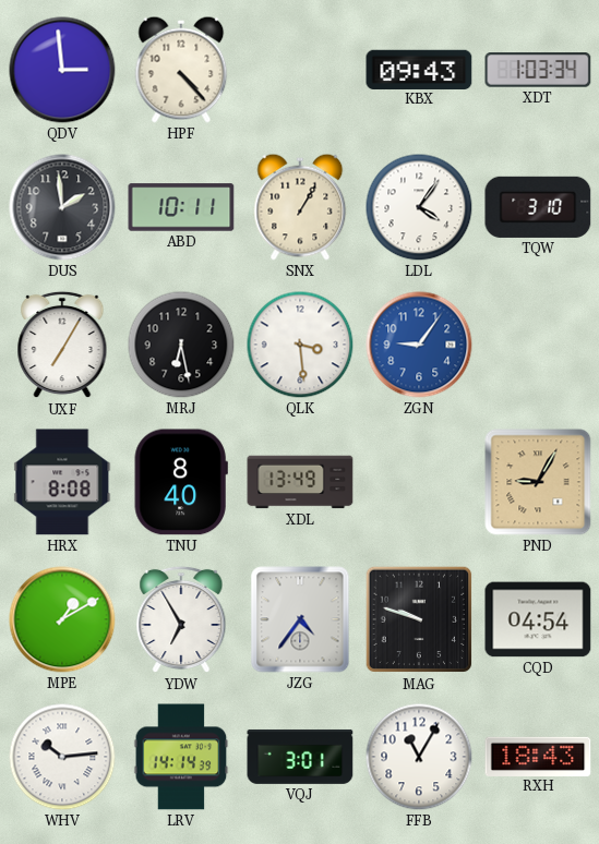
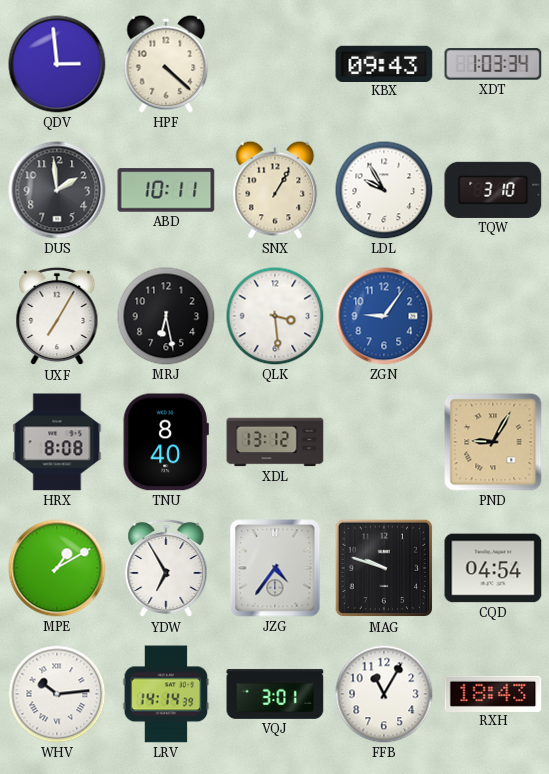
HPF: 4:23 -> 4:22
LDL: 4:06 -> 9:55
XDL: 13:49 -> 13:12
